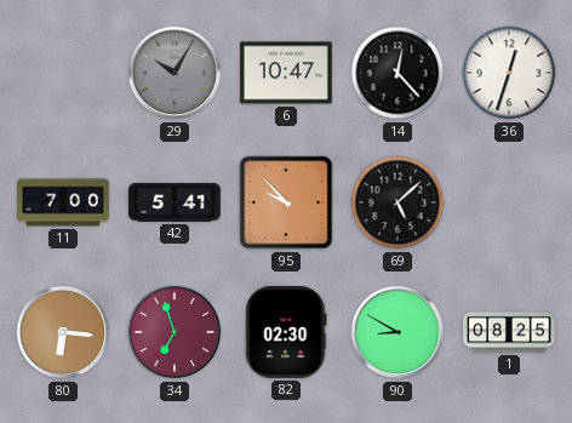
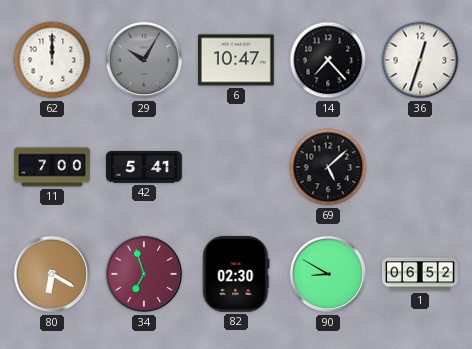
62: none -> 12:00
14: 12:23 -> 7:23
95: 9:53 -> none
80: 6:16 -> 6:20
1: 08:25 -> 06:52
